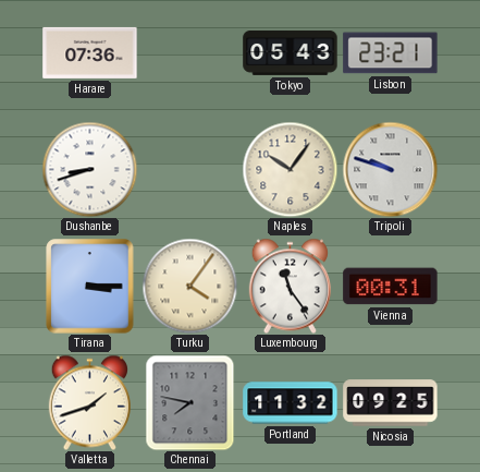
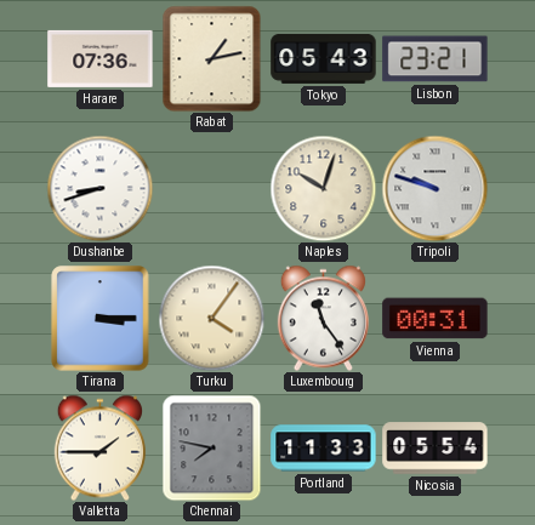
Rabat: none -> 1:13
Naples: 10:06 -> 10:03
Valletta: 1:42 -> 1:45
Portland: 11:32 -> 11:33
Nicosia: 09:25 -> 05:54
